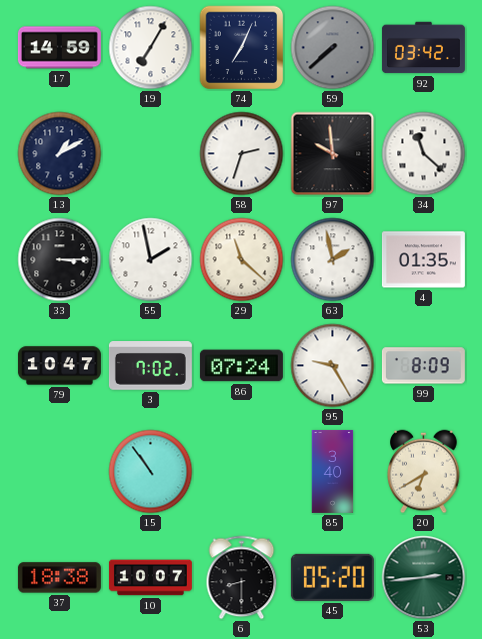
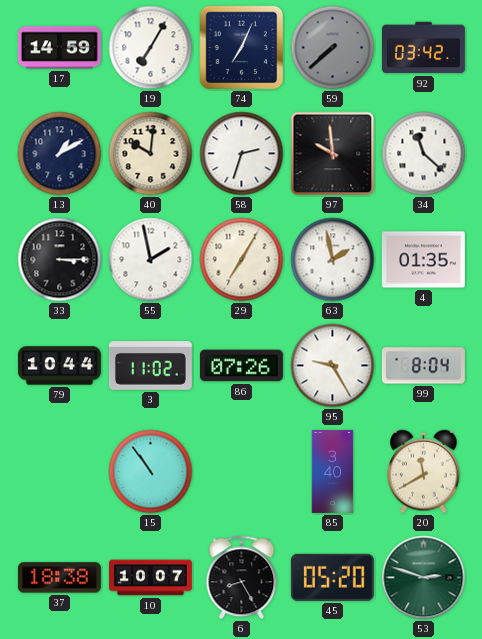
40: none -> 10:01
29: 11:22 -> 7:05
79: 10:47 -> 10:44
3: 7:02 -> 11:02
86: 07:24 -> 07:26
99: 8:09 -> 8:04
20: 6:40 -> 11:40
6: 8:30 -> 8:25
53: 2:44 -> 2:48
